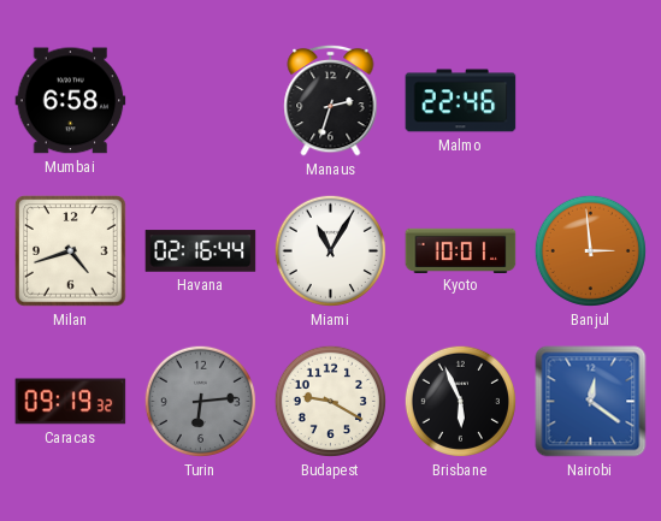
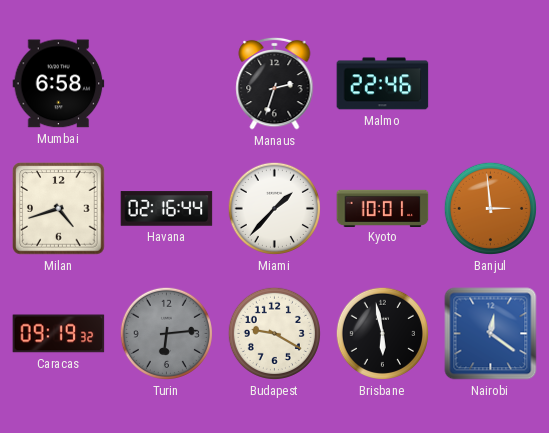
Miami: 11:05 -> 1:37
Brisbane: 5:56 -> 5:58
